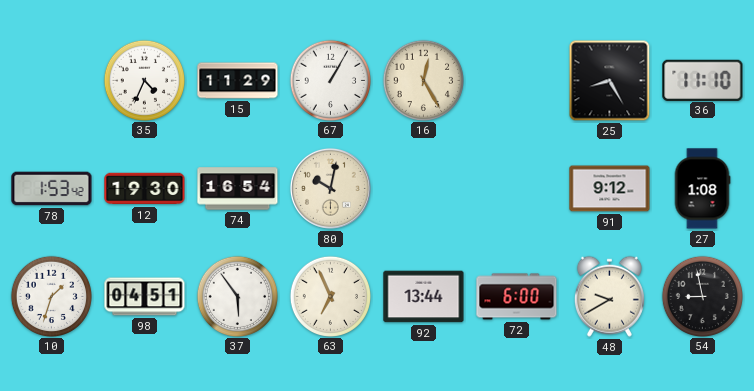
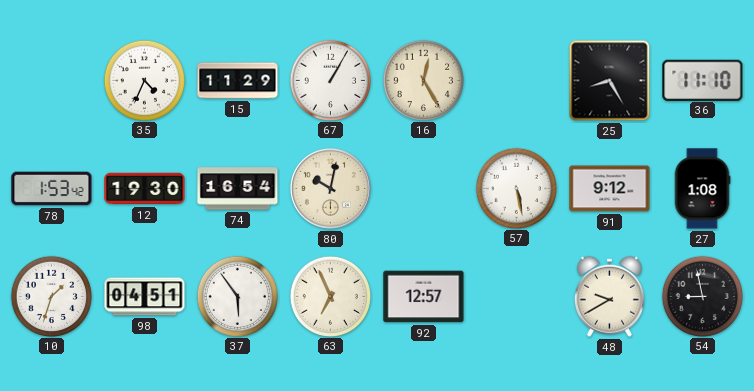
57: none -> 5:28
92: 13:44 -> 12:57
72: 6:00 -> none
